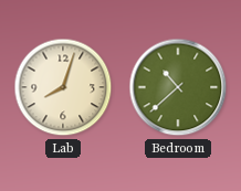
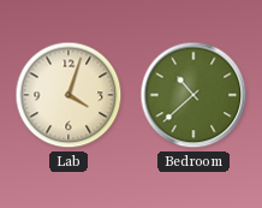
Lab: 8:03 -> 4:03
